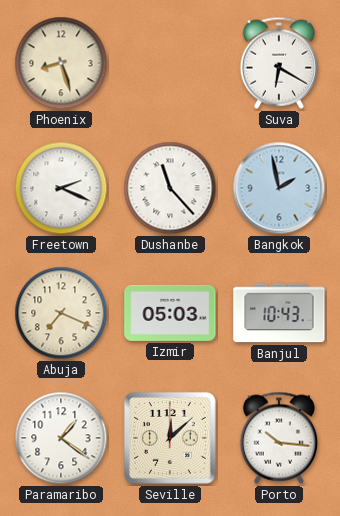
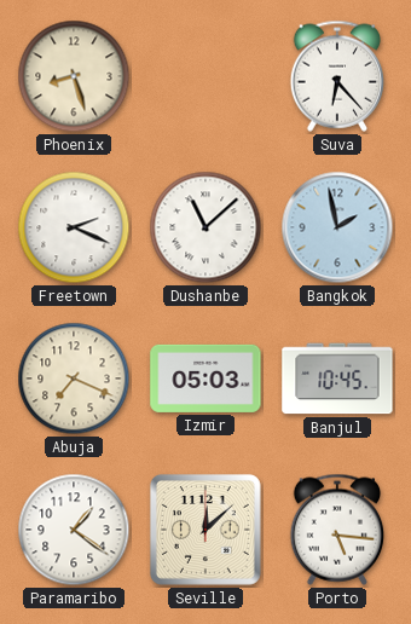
Suva: 6:20 -> 6:23
Dushanbe: 11:23 -> 11:08
Banjul: 10:43 -> 10:45
Porto: 10:16 -> 5:16
